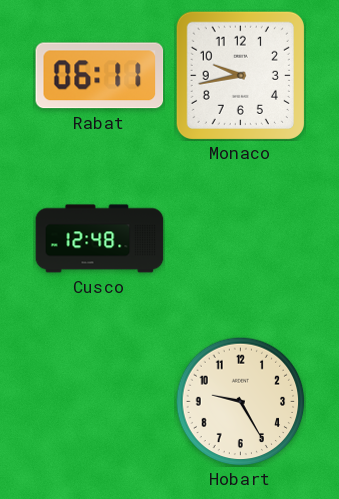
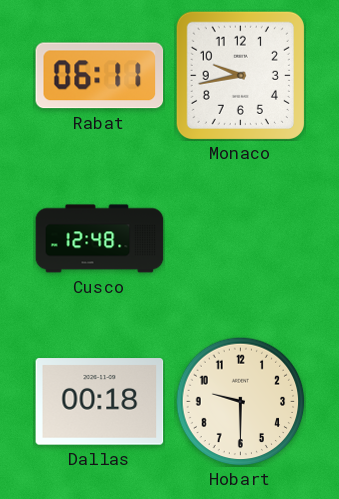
Dallas: none -> 00:18
Hobart: 9:25 -> 9:30
